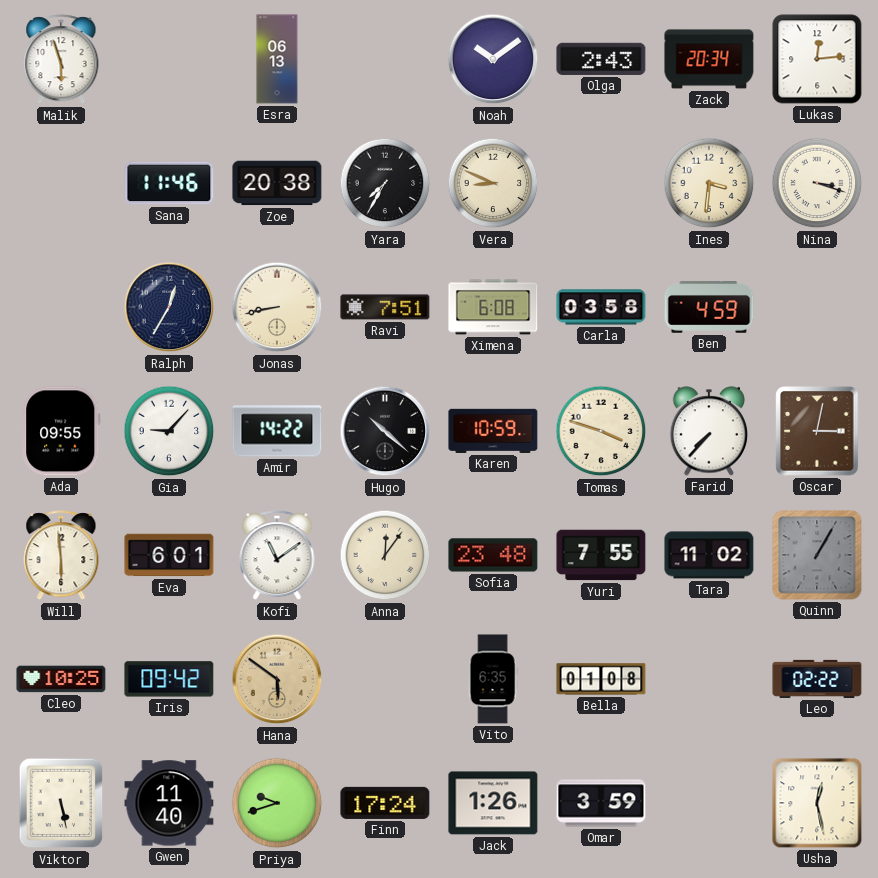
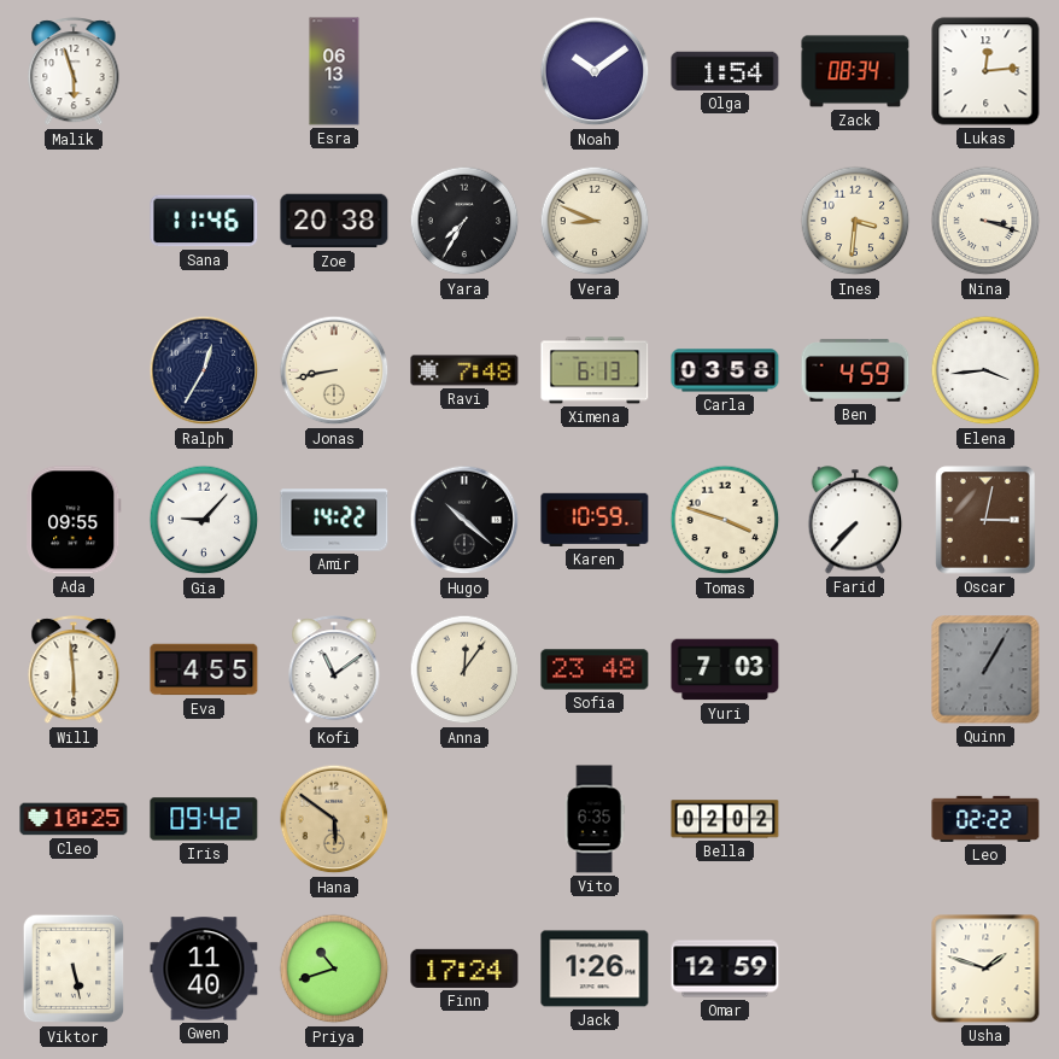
Olga: 2:43 -> 1:54
Zack: 20:34 -> 08:34
Ravi: 7:51 -> 7:48
Ximena: 6:08 -> 6:13
Elena: none -> 3:44
Eva: 6:01 -> 4:55
Yuri: 7:55 -> 7:03
Tara: 11:02 -> none
Bella: 01:08 -> 02:02
Priya: 9:42 -> 10:42
Omar: 3:59 -> 12:59
Usha: 12:28 -> 1:48
